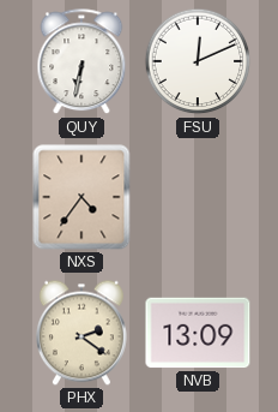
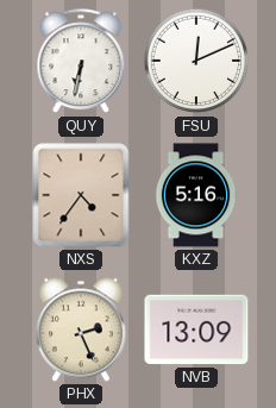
KXZ: none -> 5:16
PHX: 2:21 -> 2:26
